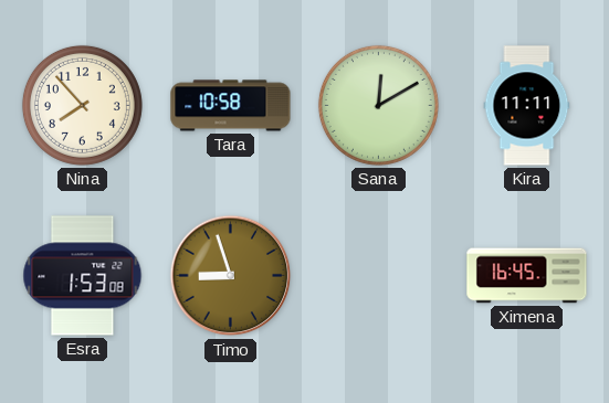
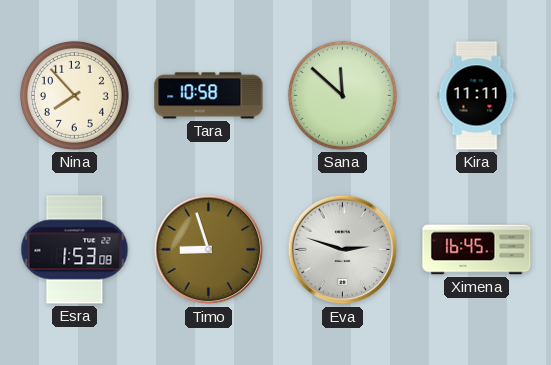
Sana: 12:10 -> 11:52
Eva: none -> 2:48
